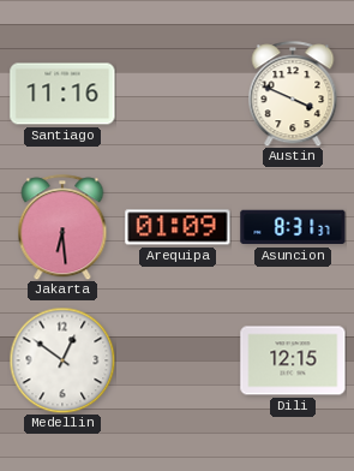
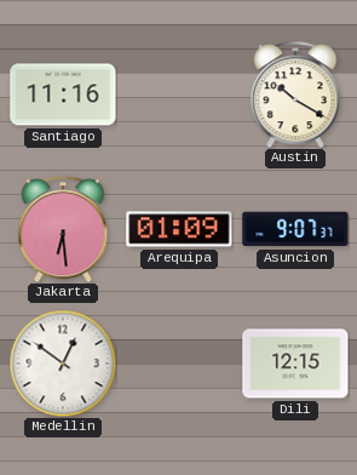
Austin: 3:49 -> 10:20
Asuncion: 8:31 -> 9:07
